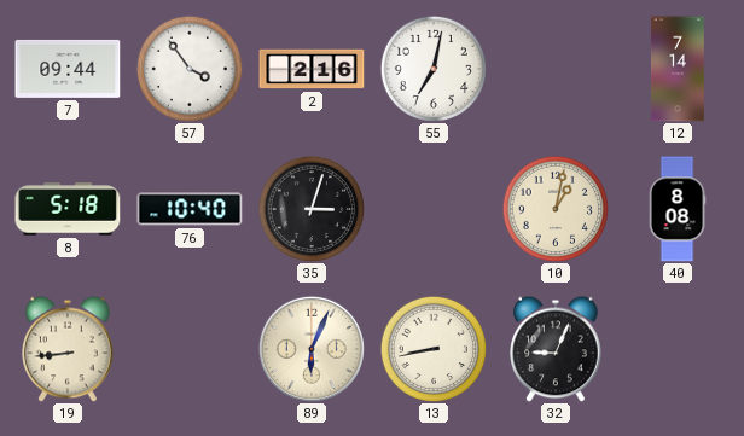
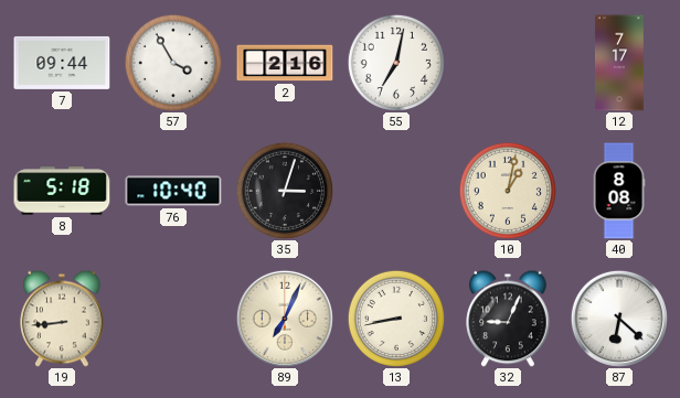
57: 3:54 -> 3:55
12: 7:14 -> 7:17
89: 6:04 -> 7:04
87: none -> 6:22
